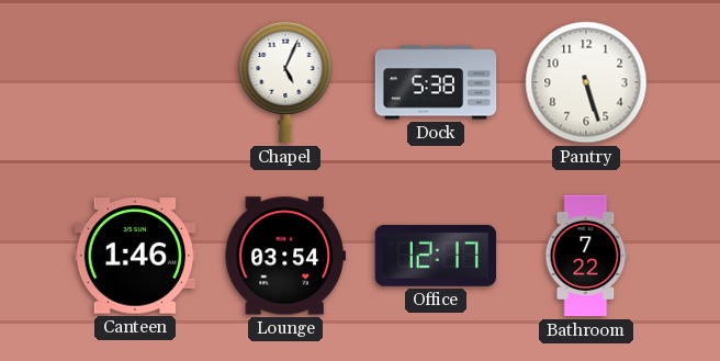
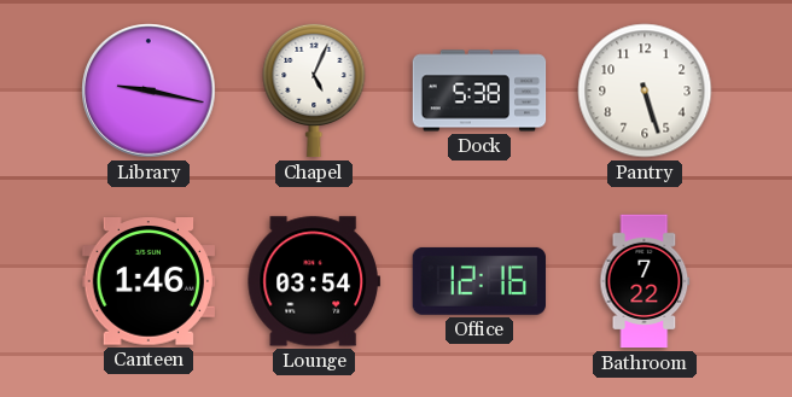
Library: none -> 9:17
Office: 12:17 -> 12:16
